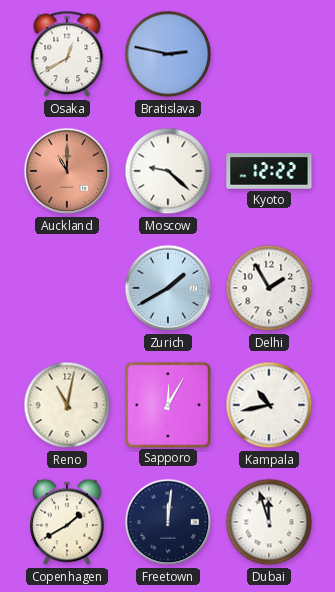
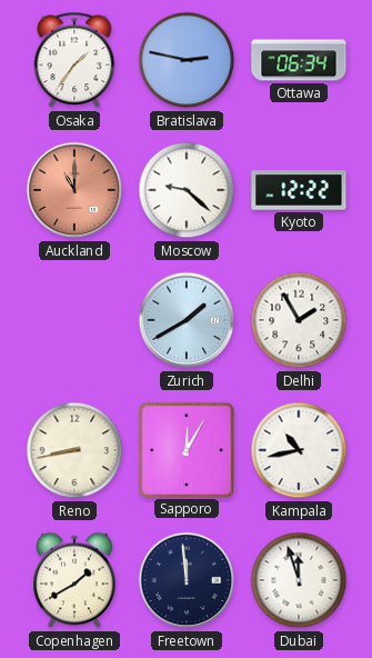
Osaka: 12:40 -> 1:36
Ottawa: none -> 06:34
Reno: 11:02 -> 8:43
Freetown: 12:01 -> 11:59
